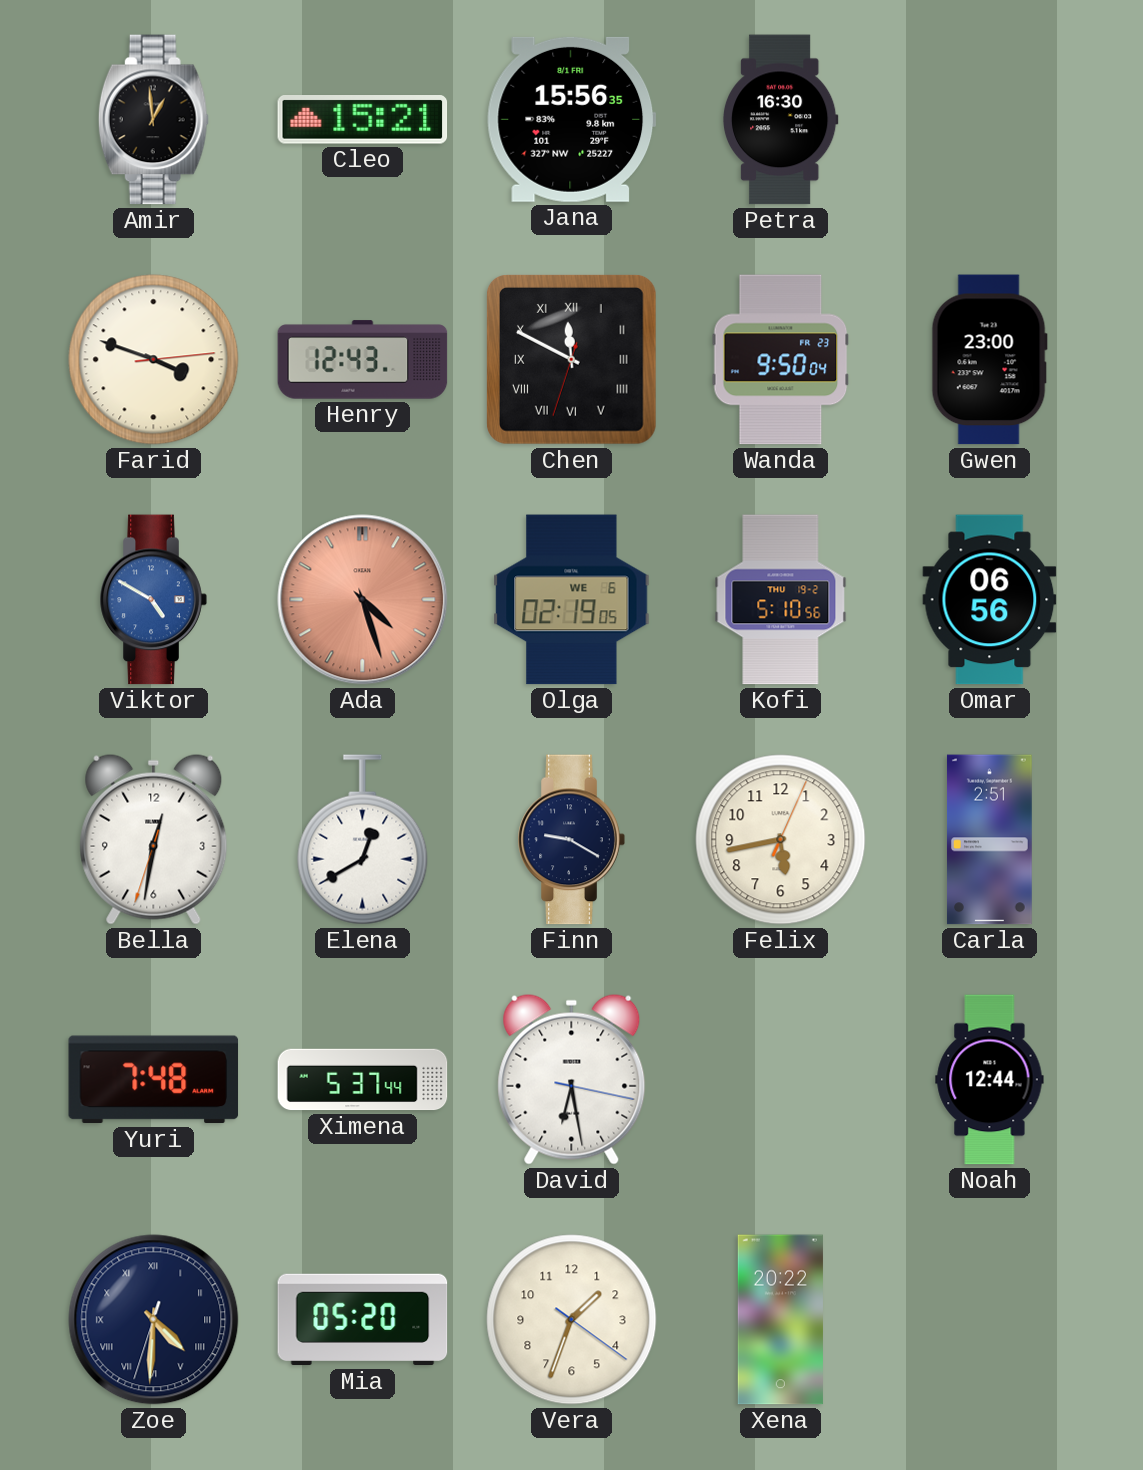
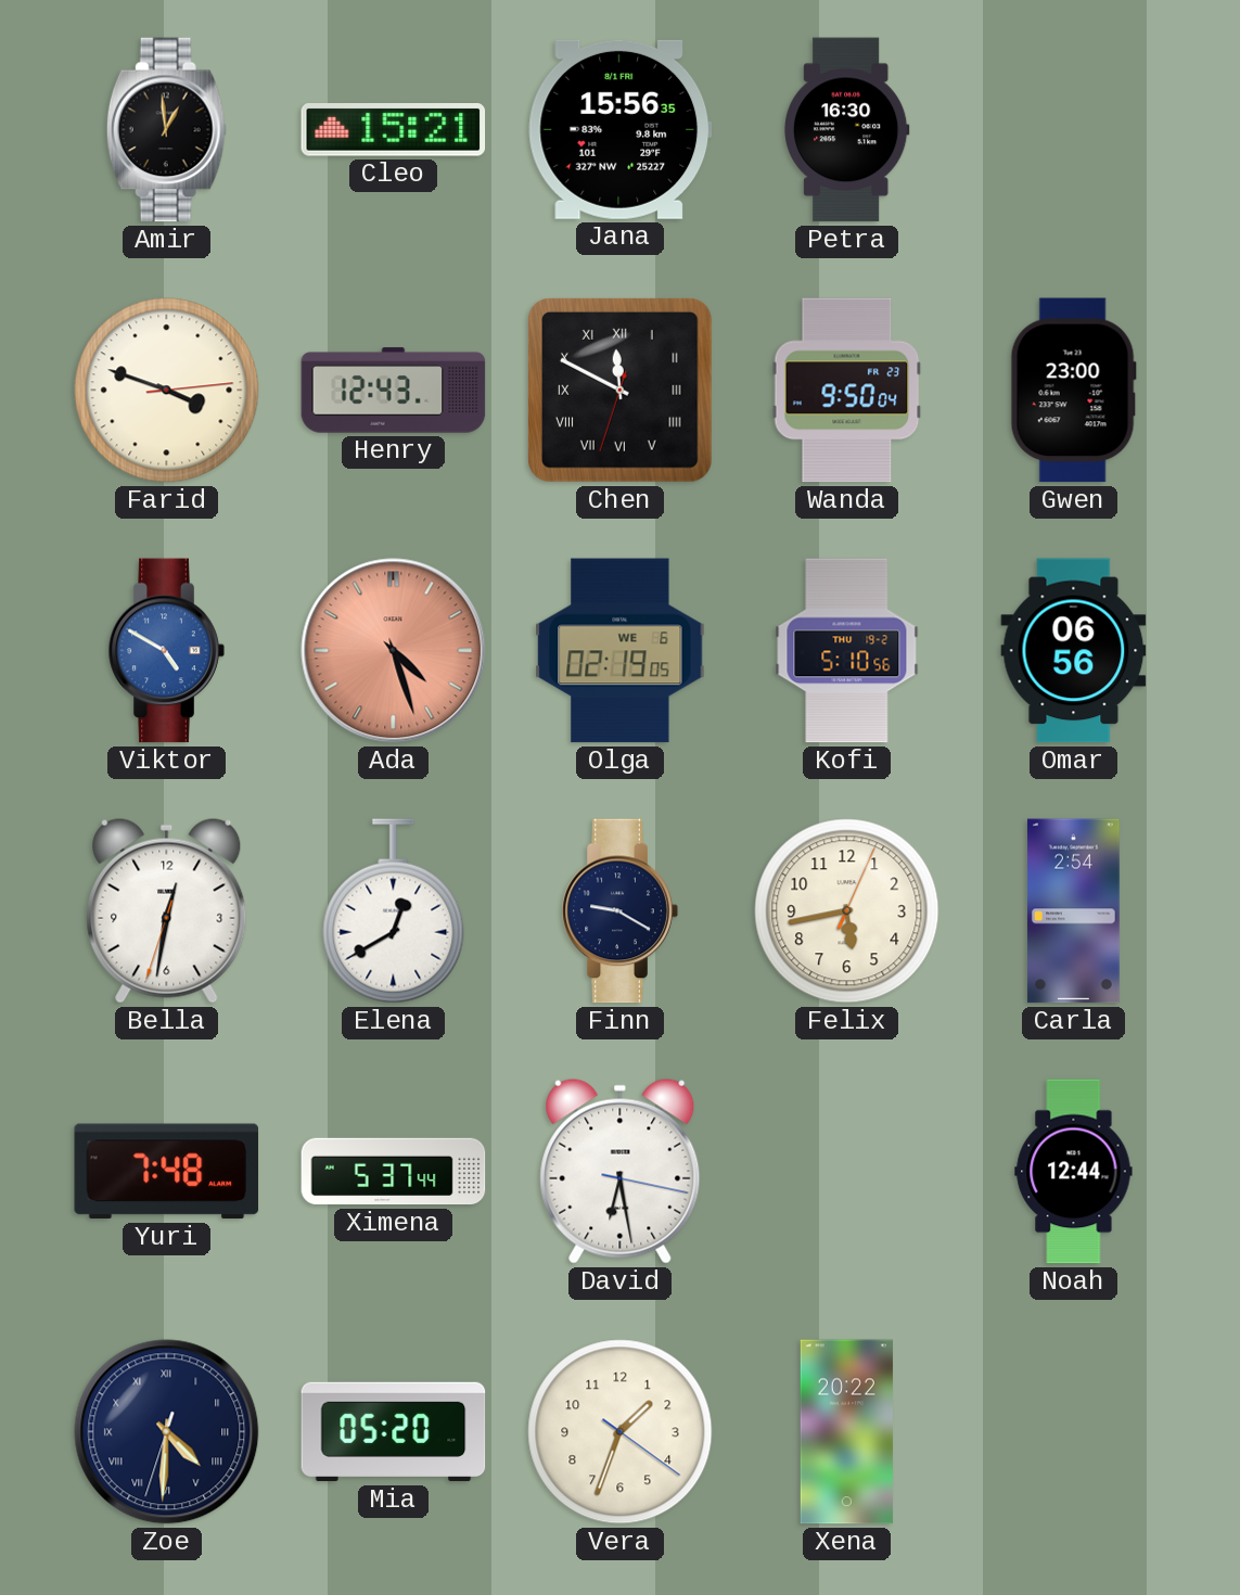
Carla: 2:51 -> 2:54
